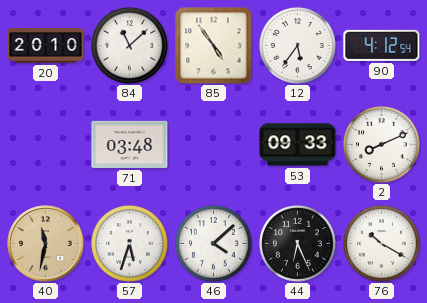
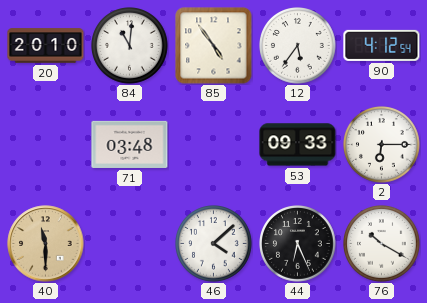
84: 11:08 -> 11:01
2: 8:11 -> 6:15
40: 11:32 -> 11:30
57: 5:33 -> none
